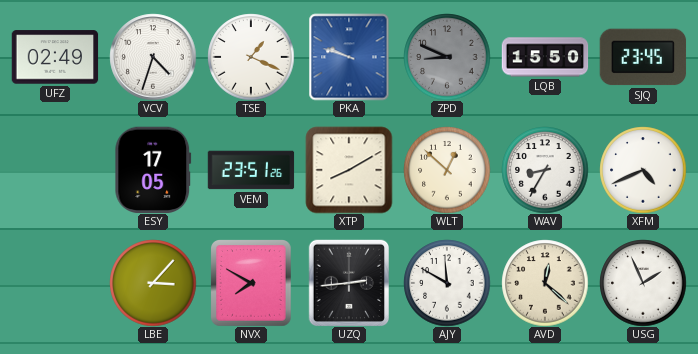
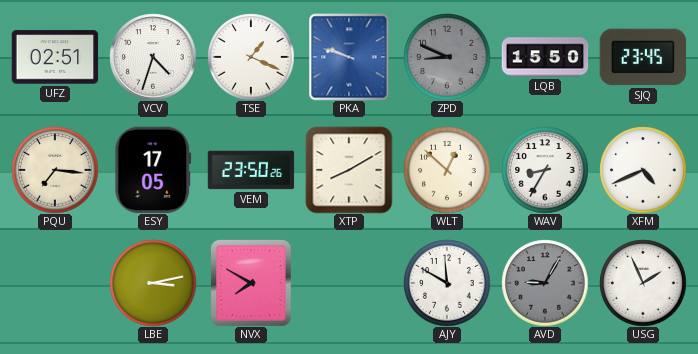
UFZ: 02:49 -> 02:51
PQU: none -> 7:16
VEM: 23:51 -> 23:50
LBE: 3:07 -> 3:13
UZQ: 2:44 -> none
AVD: 12:22 -> 9:05
AVD dial: cream -> grey
